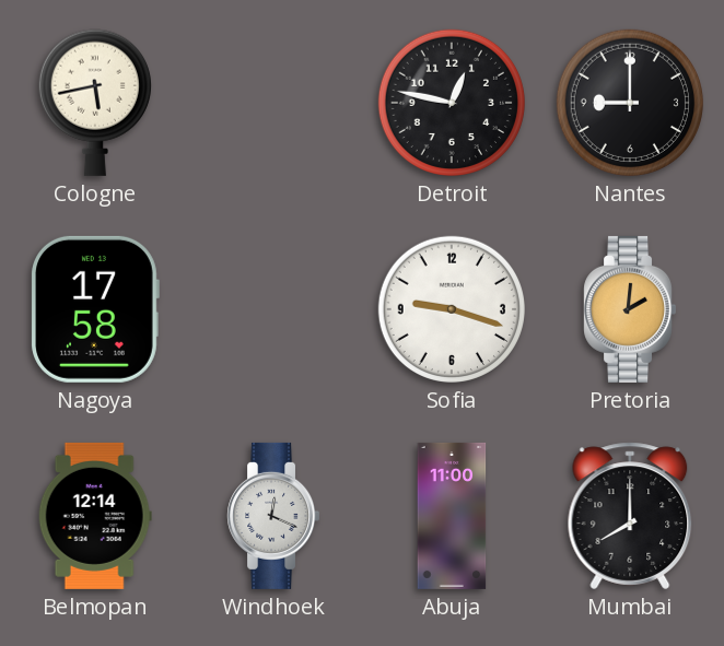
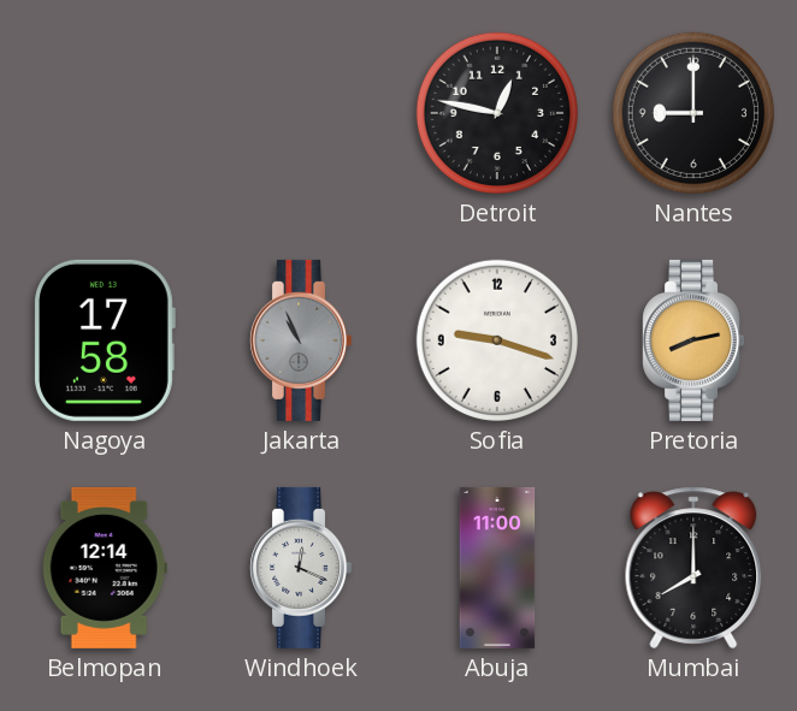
Cologne: 5:43 -> none
Jakarta: none -> 10:56
Pretoria: 2:01 -> 8:13
